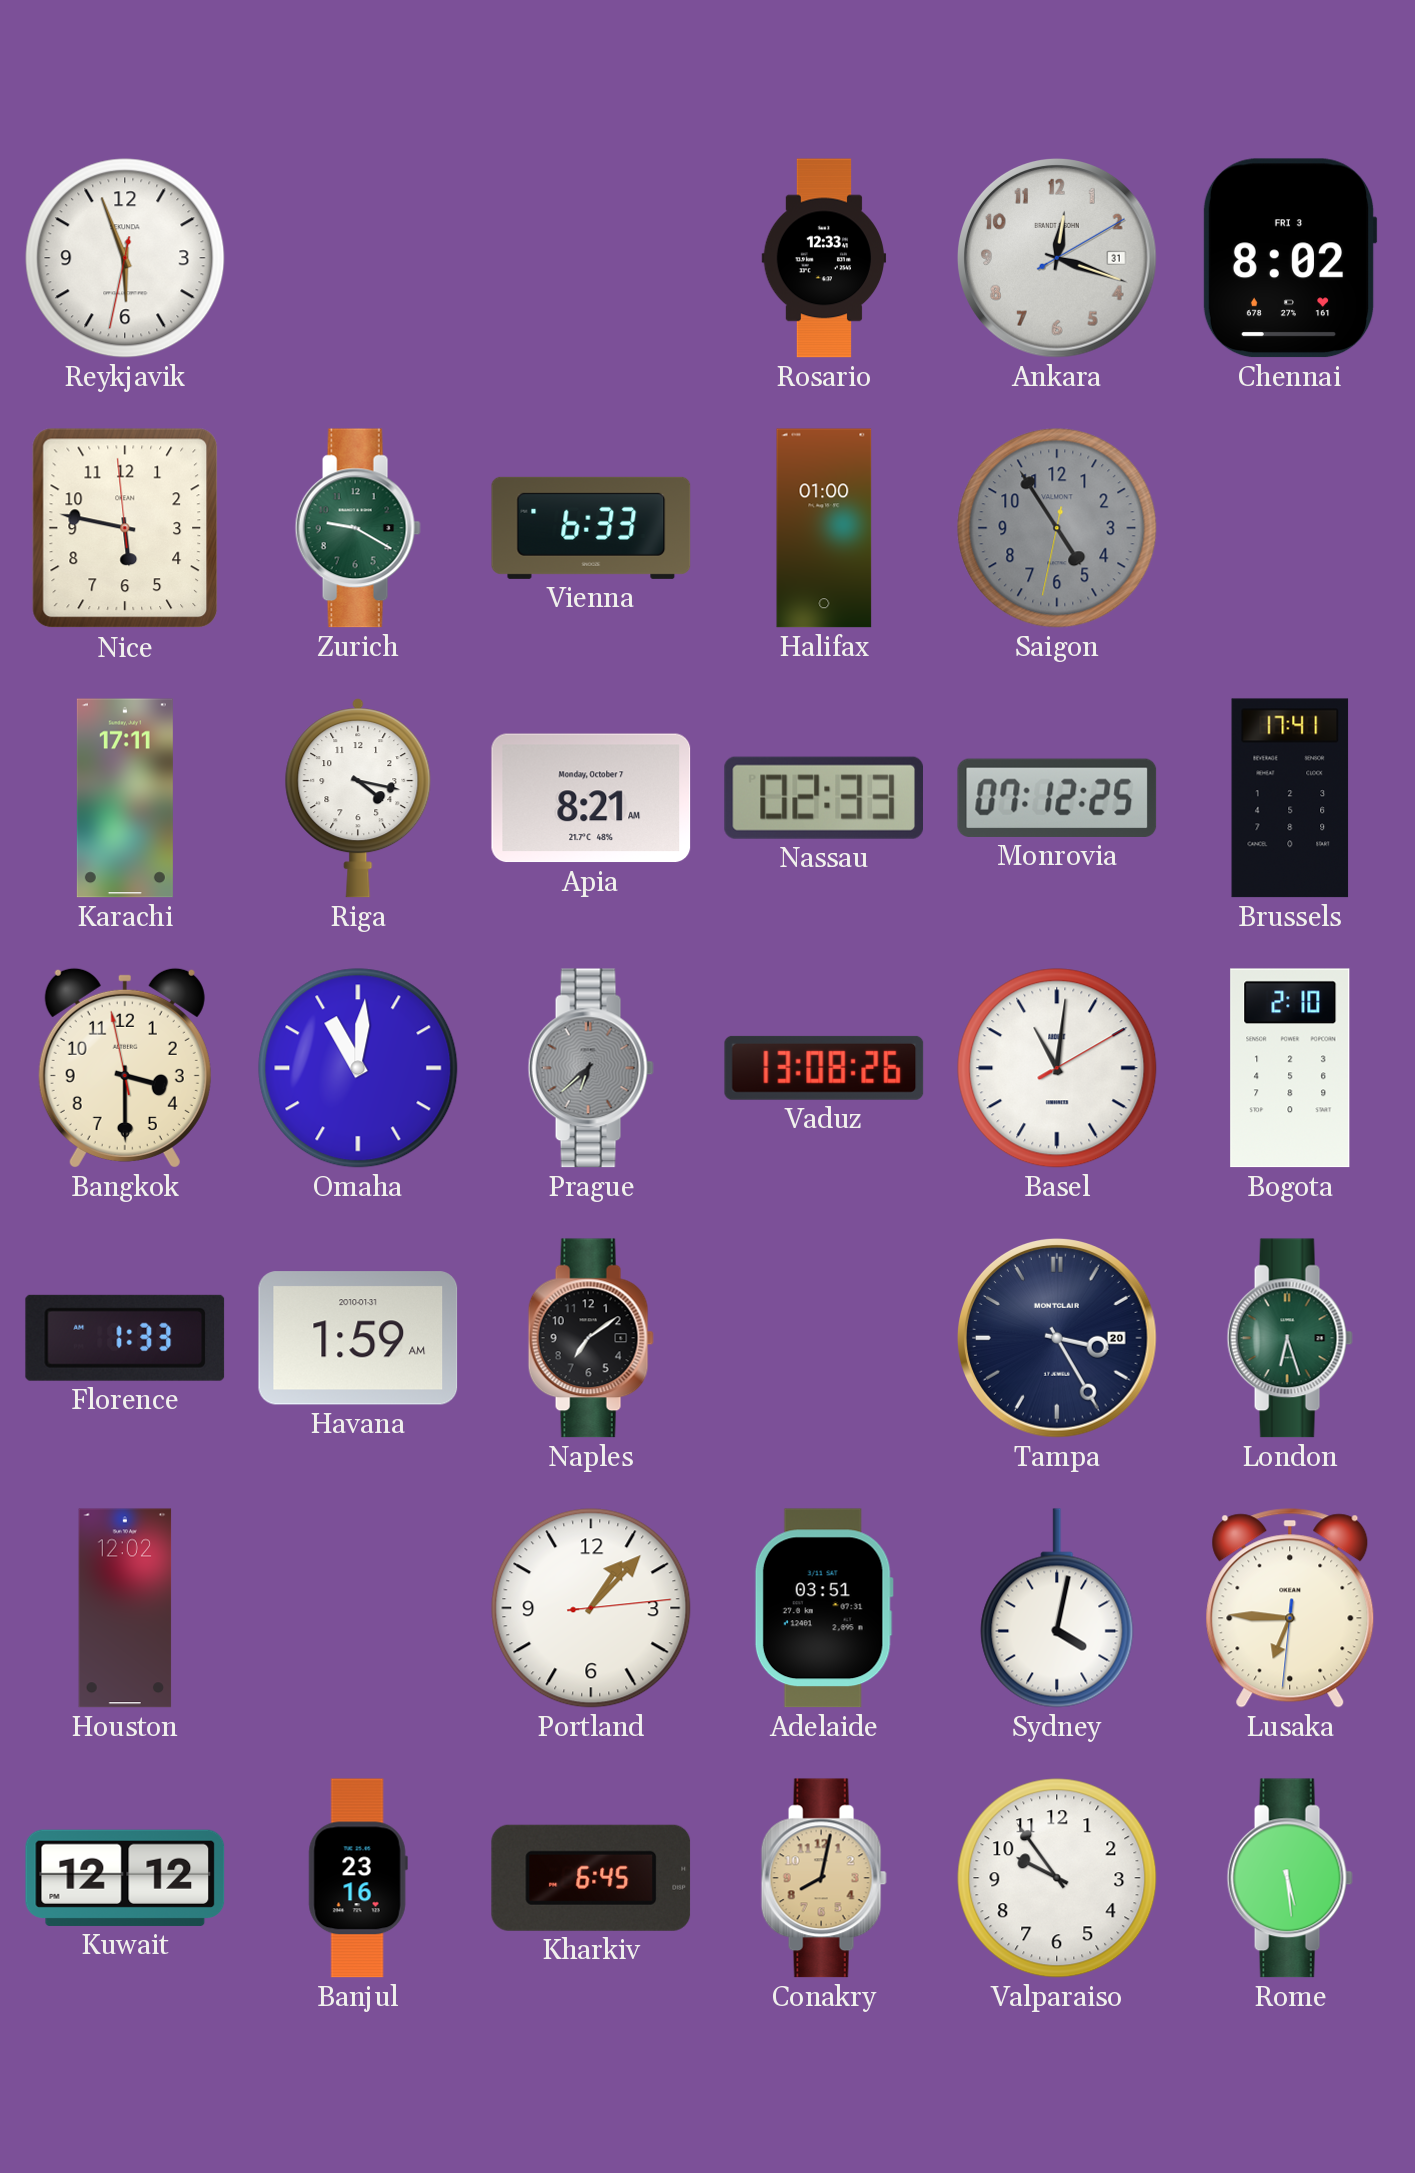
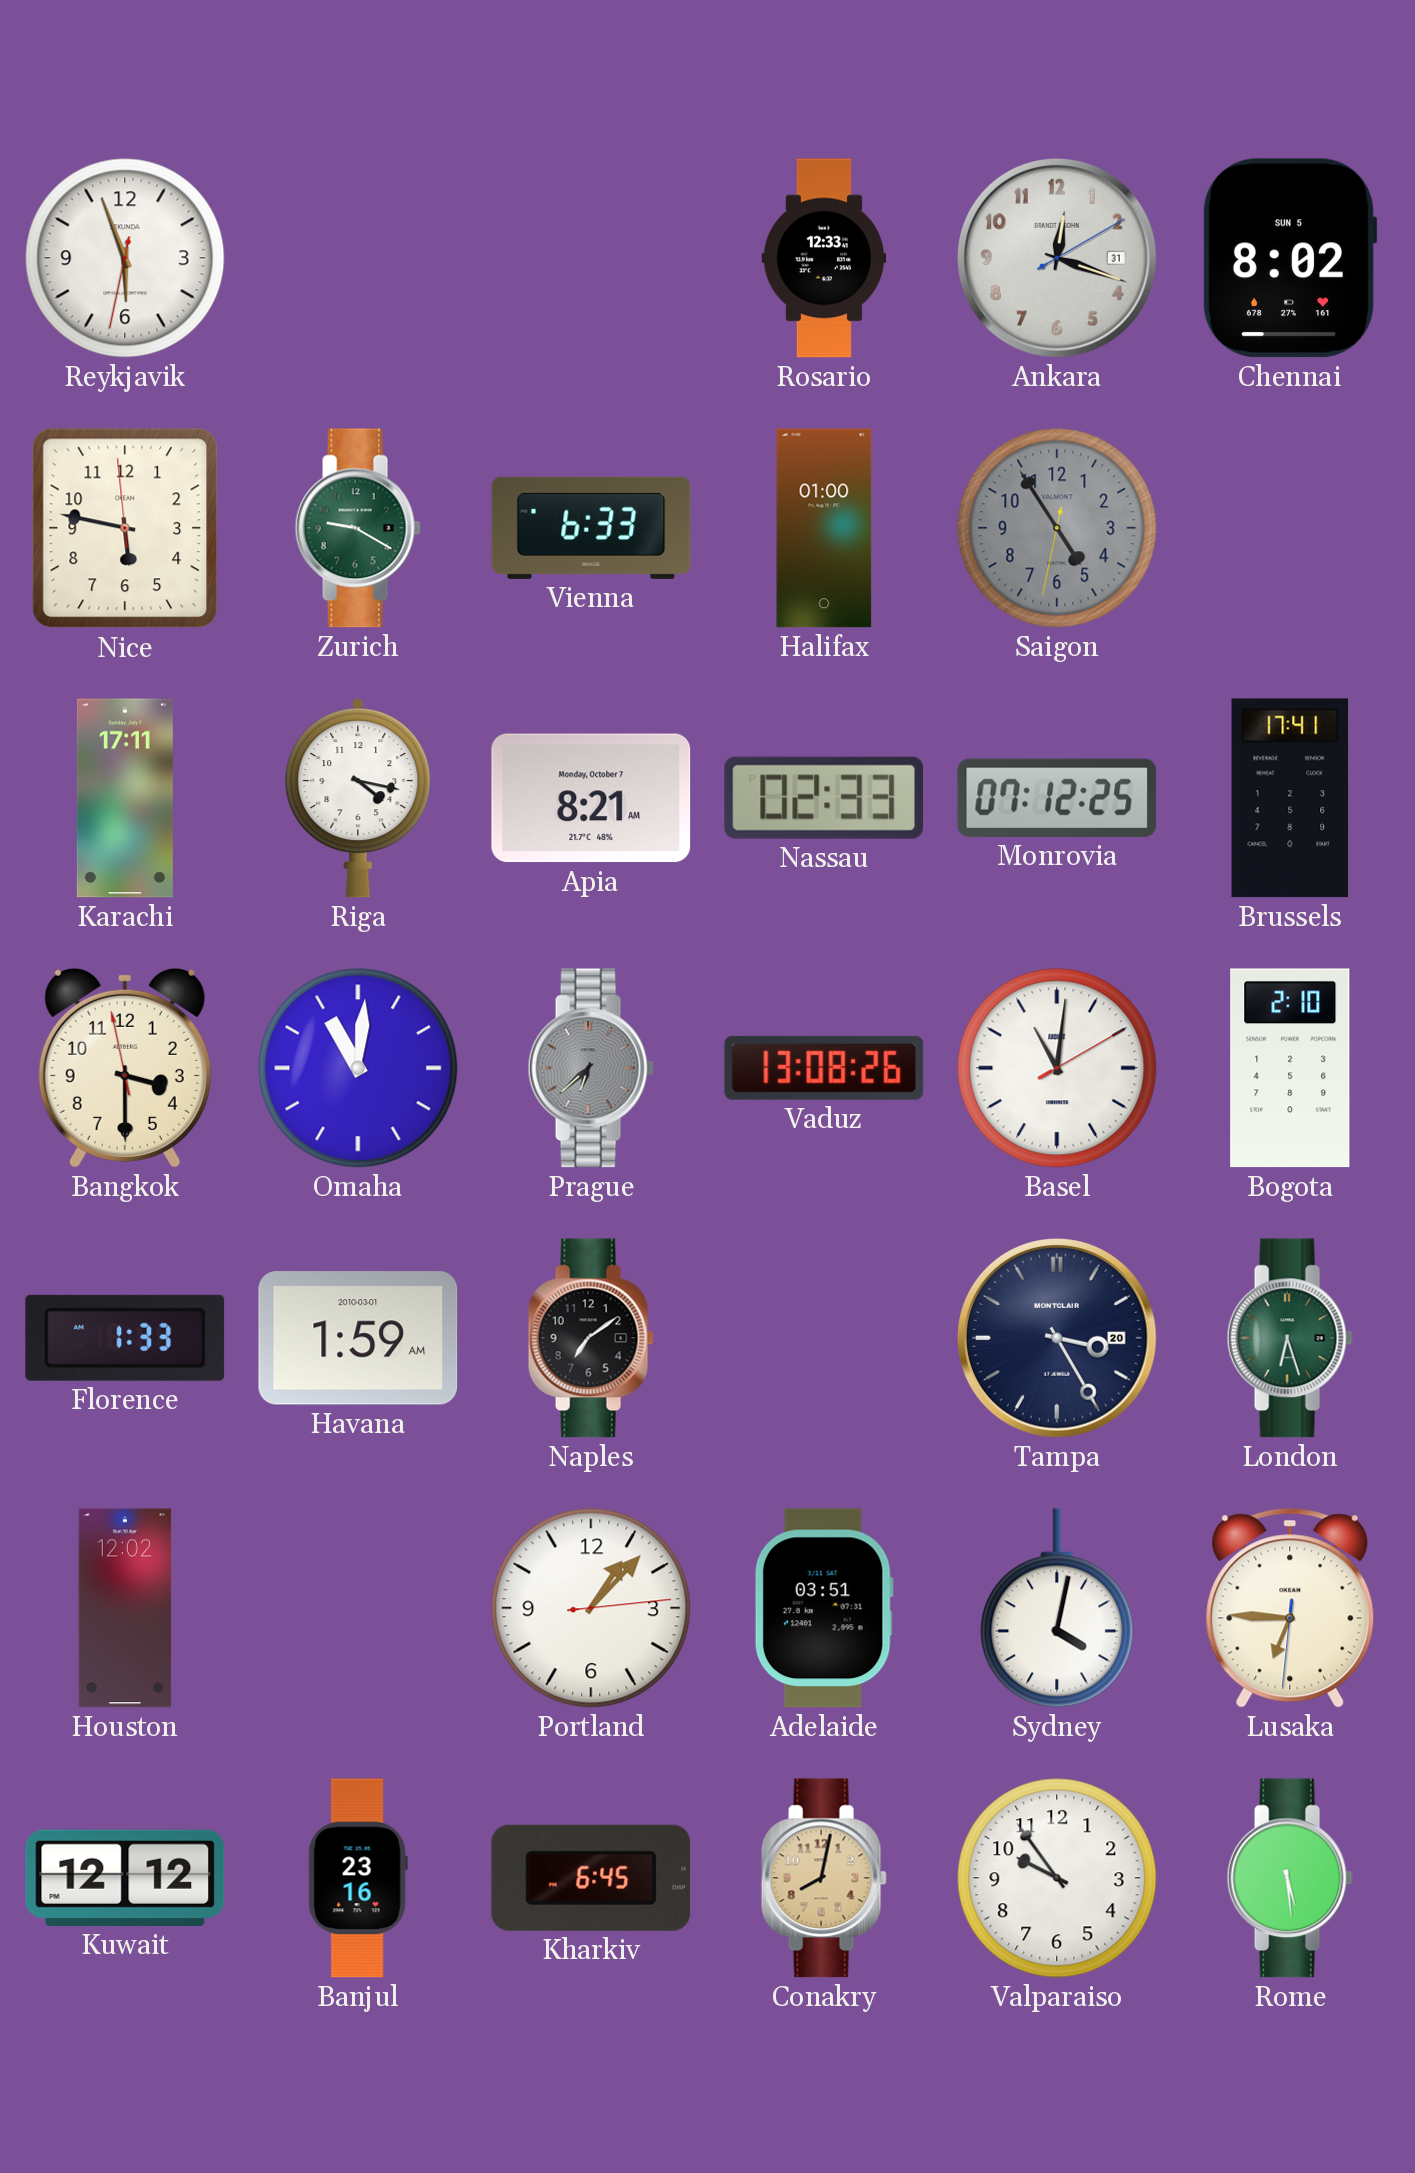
Chennai date: FRI 3 -> SUN 5
Havana date: 2010-01-31 -> 2010-03-01
